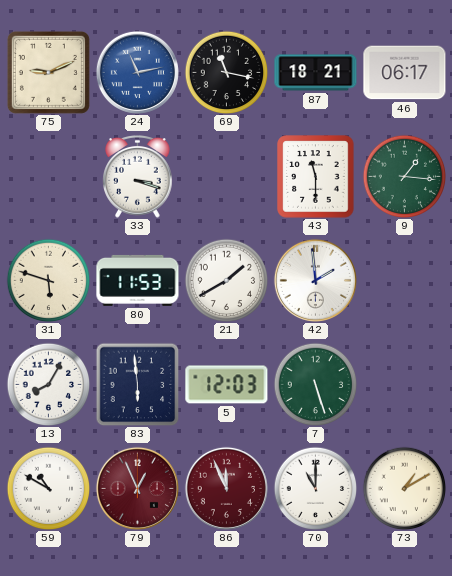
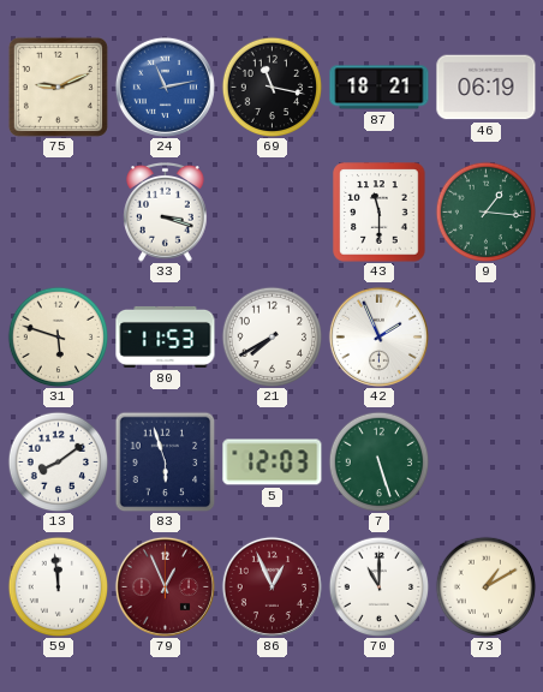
46: 06:17 -> 06:19
21: 1:40 -> 7:40
42: 1:59 -> 1:56
13: 8:05 -> 8:09
83: 5:59 -> 5:57
59: 10:50 -> 11:59
86: 11:56 -> 12:56
